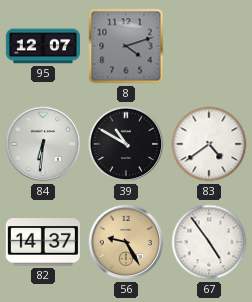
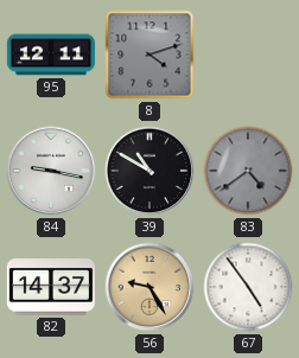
95: 12:07 -> 12:11
84: 6:31 -> 9:17
83 dial: white -> grey
